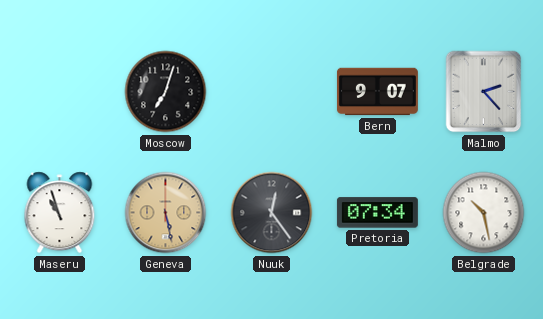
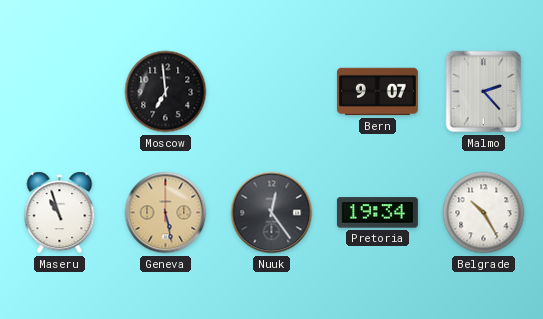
Moscow: 7:03 -> 6:59
Pretoria: 07:34 -> 19:34
Belgrade: 10:28 -> 10:25
